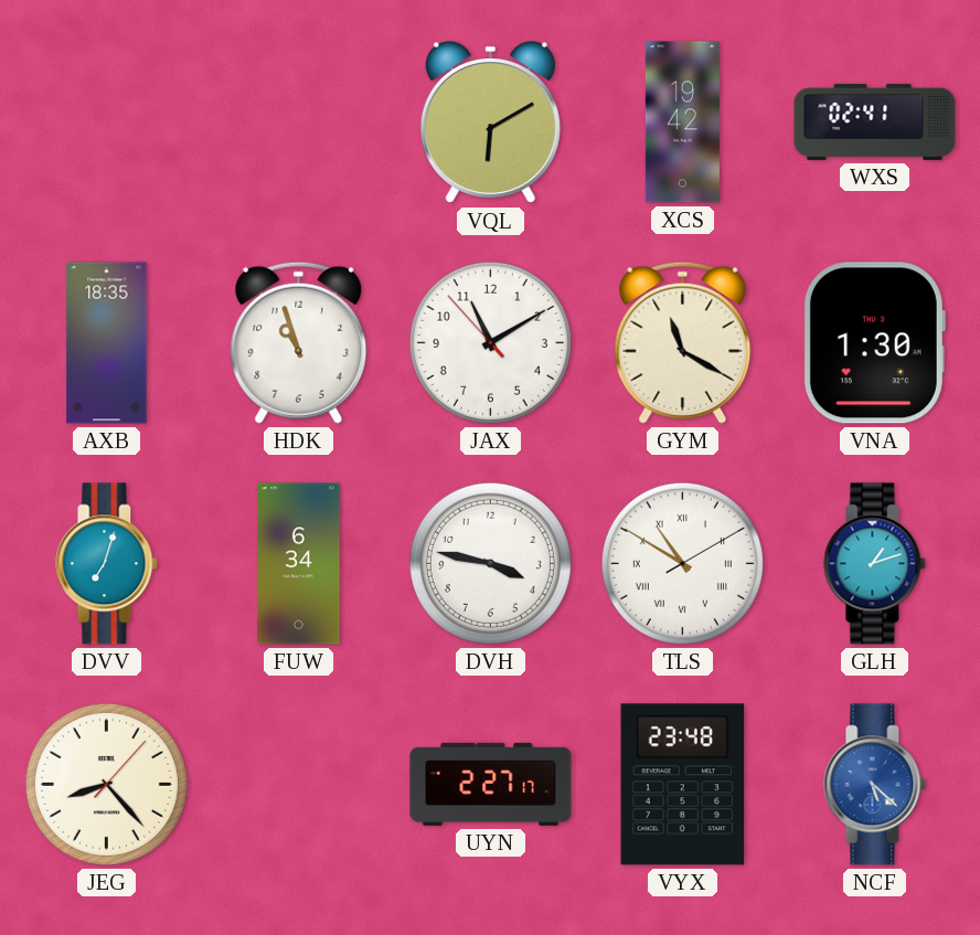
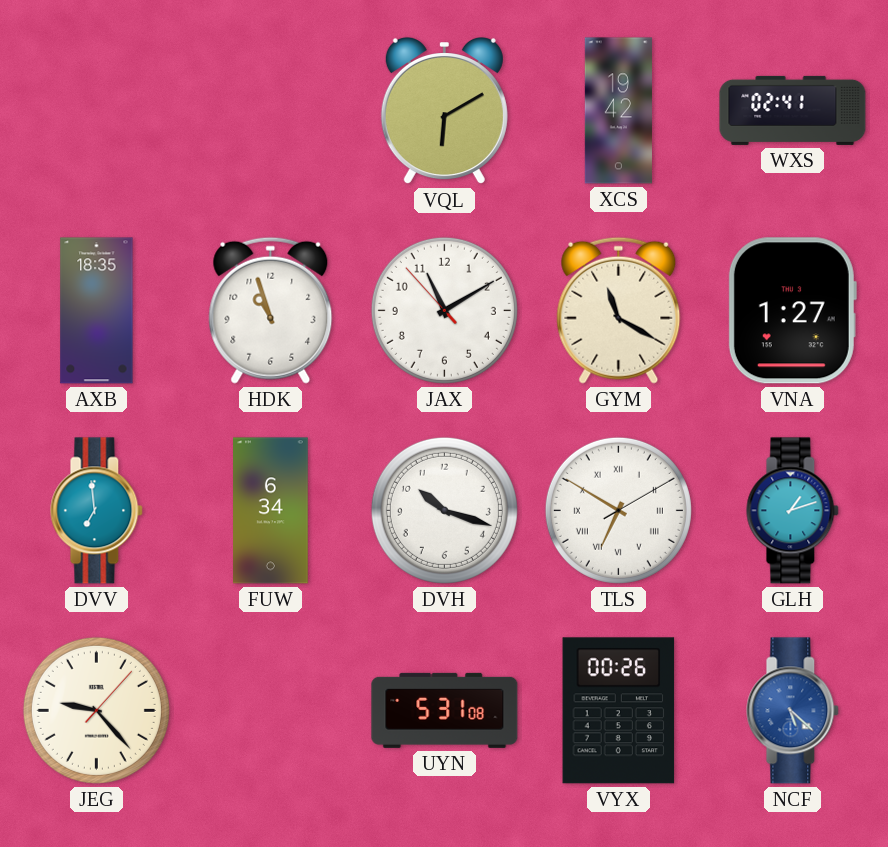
VNA: 1:30 -> 1:27
DVV: 7:03 -> 6:59
DVH: 3:47 -> 10:18
TLS: 10:50 -> 6:50
JEG: 8:23 -> 9:23
UYN: 2:27 -> 5:31
VYX: 23:48 -> 00:26
